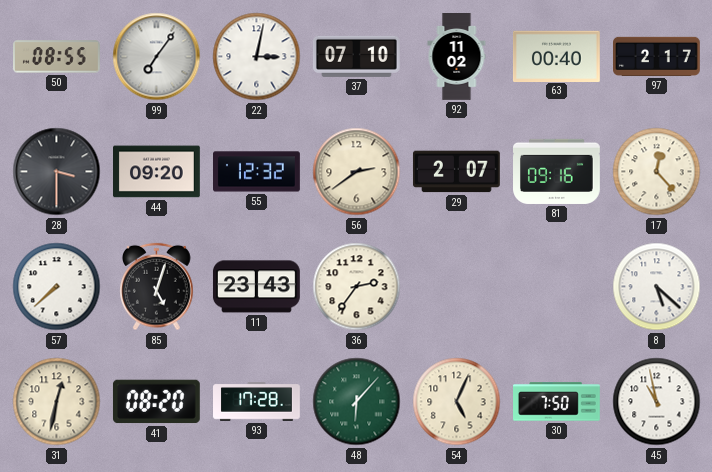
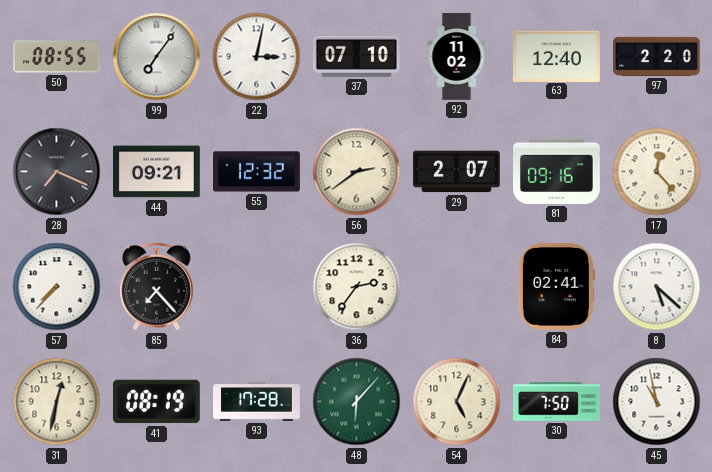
63: 00:40 -> 12:40
97: 2:17 -> 2:20
28: 3:30 -> 7:19
44: 09:20 -> 09:21
57: 7:38 -> 7:37
85: 5:03 -> 7:23
11: 23:43 -> none
84: none -> 02:41
41: 08:20 -> 08:19
